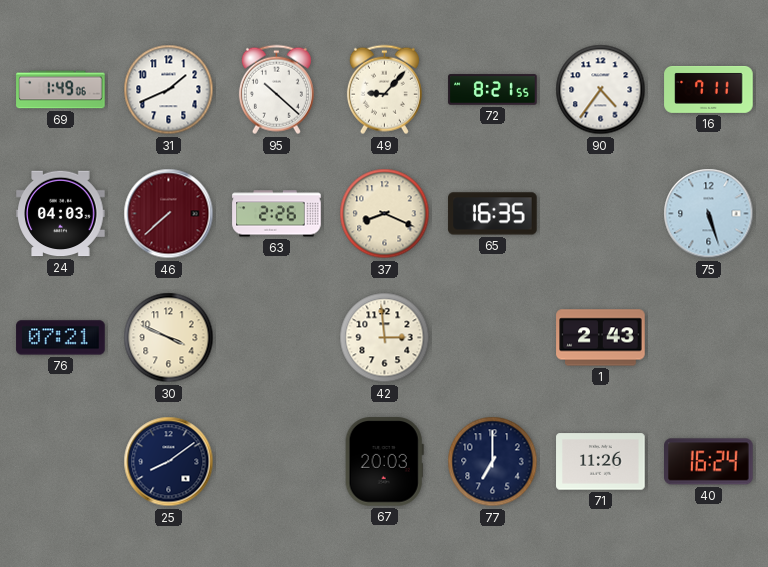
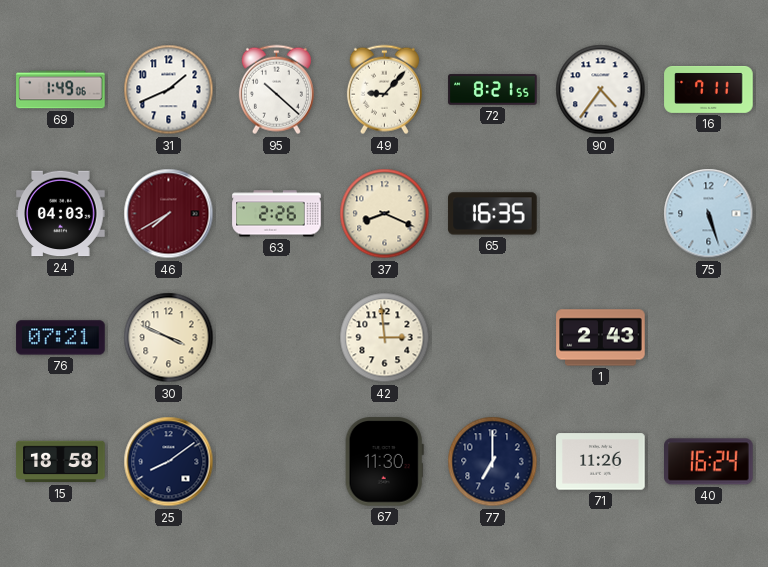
46: 7:38 -> 7:40
15: none -> 18:58
67: 20:03 -> 11:30
